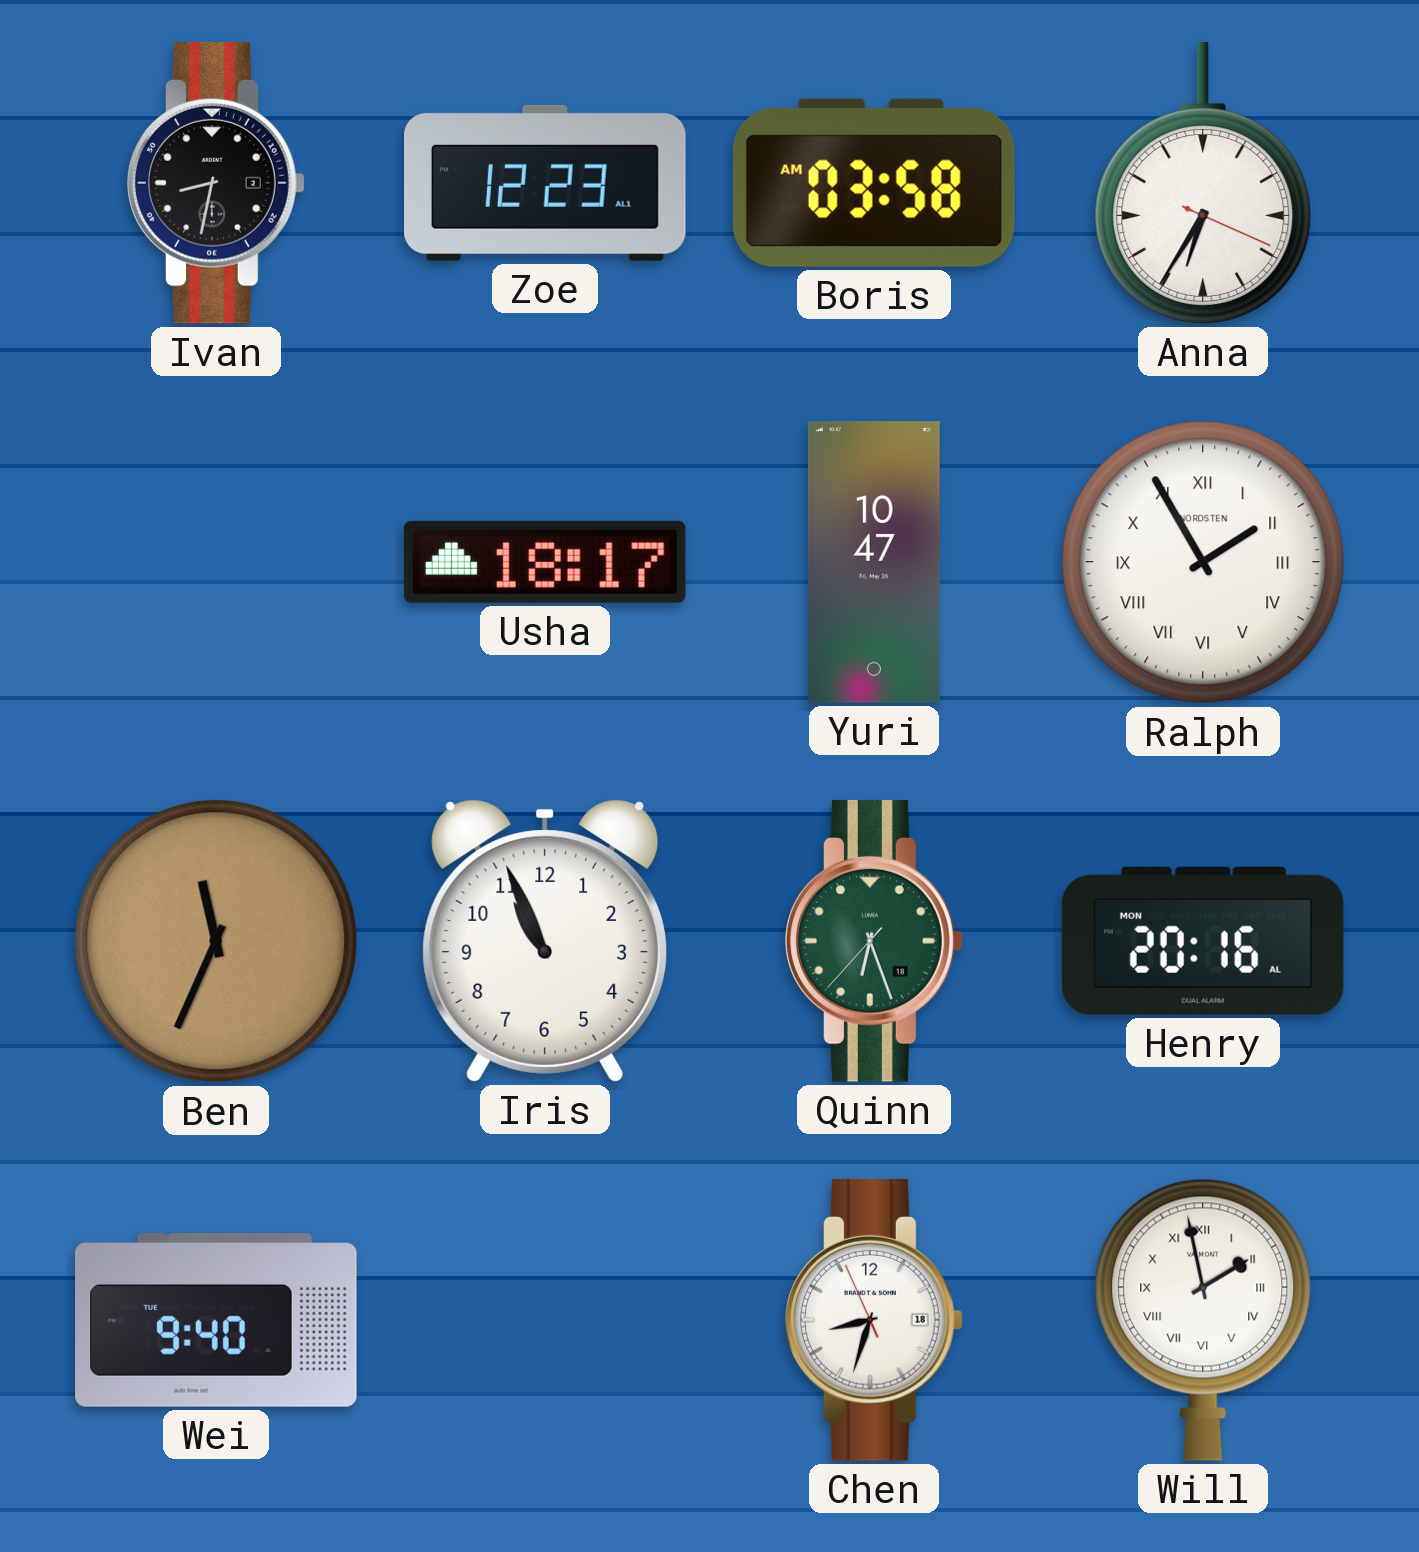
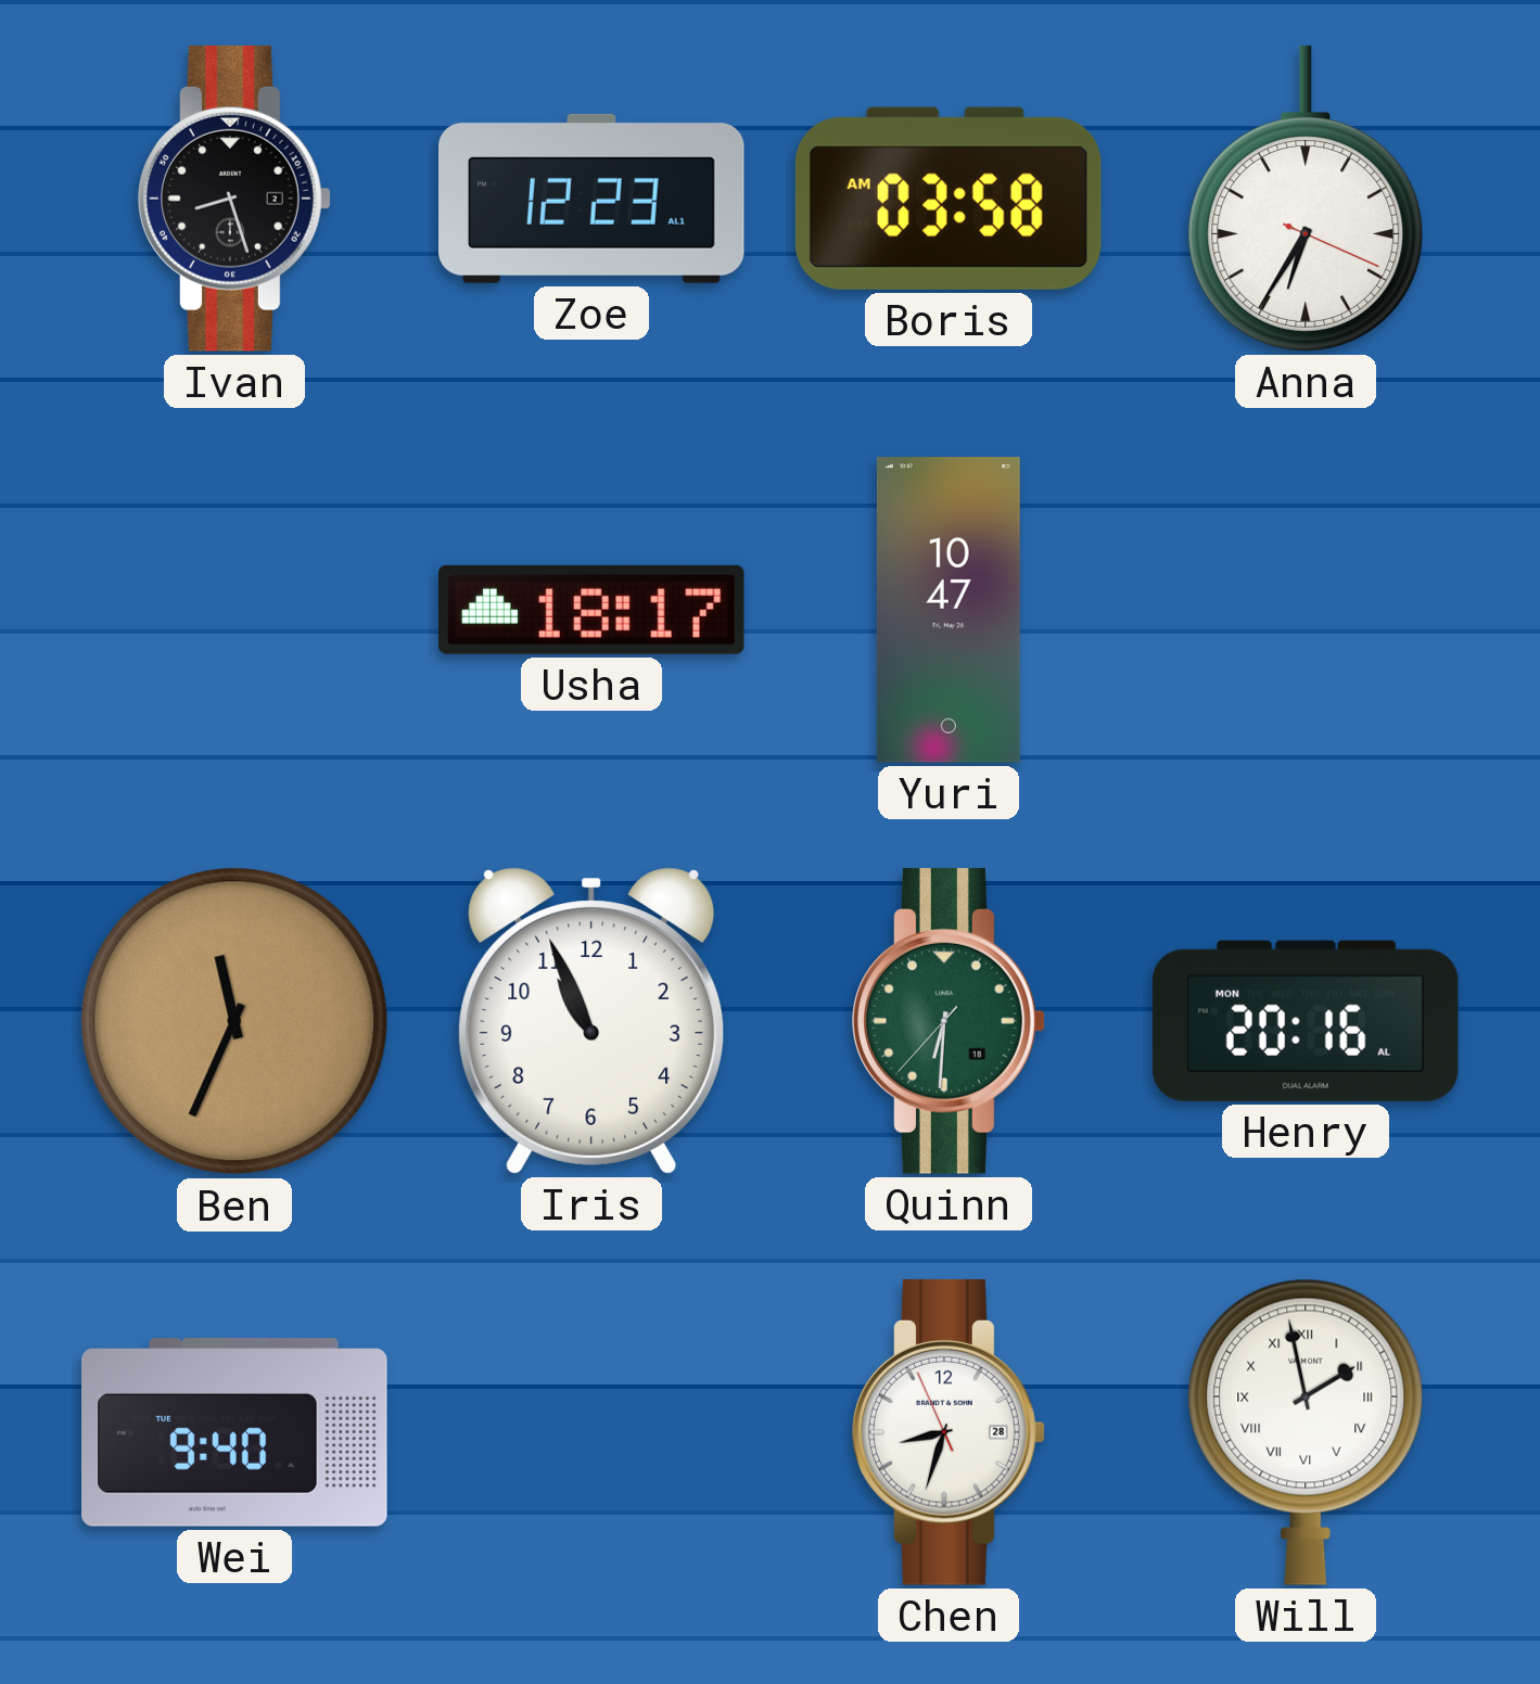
Ivan: 8:32 -> 8:27
Ralph: 1:55 -> none
Quinn: 6:26 -> 6:30
Chen date: 18 -> 28
